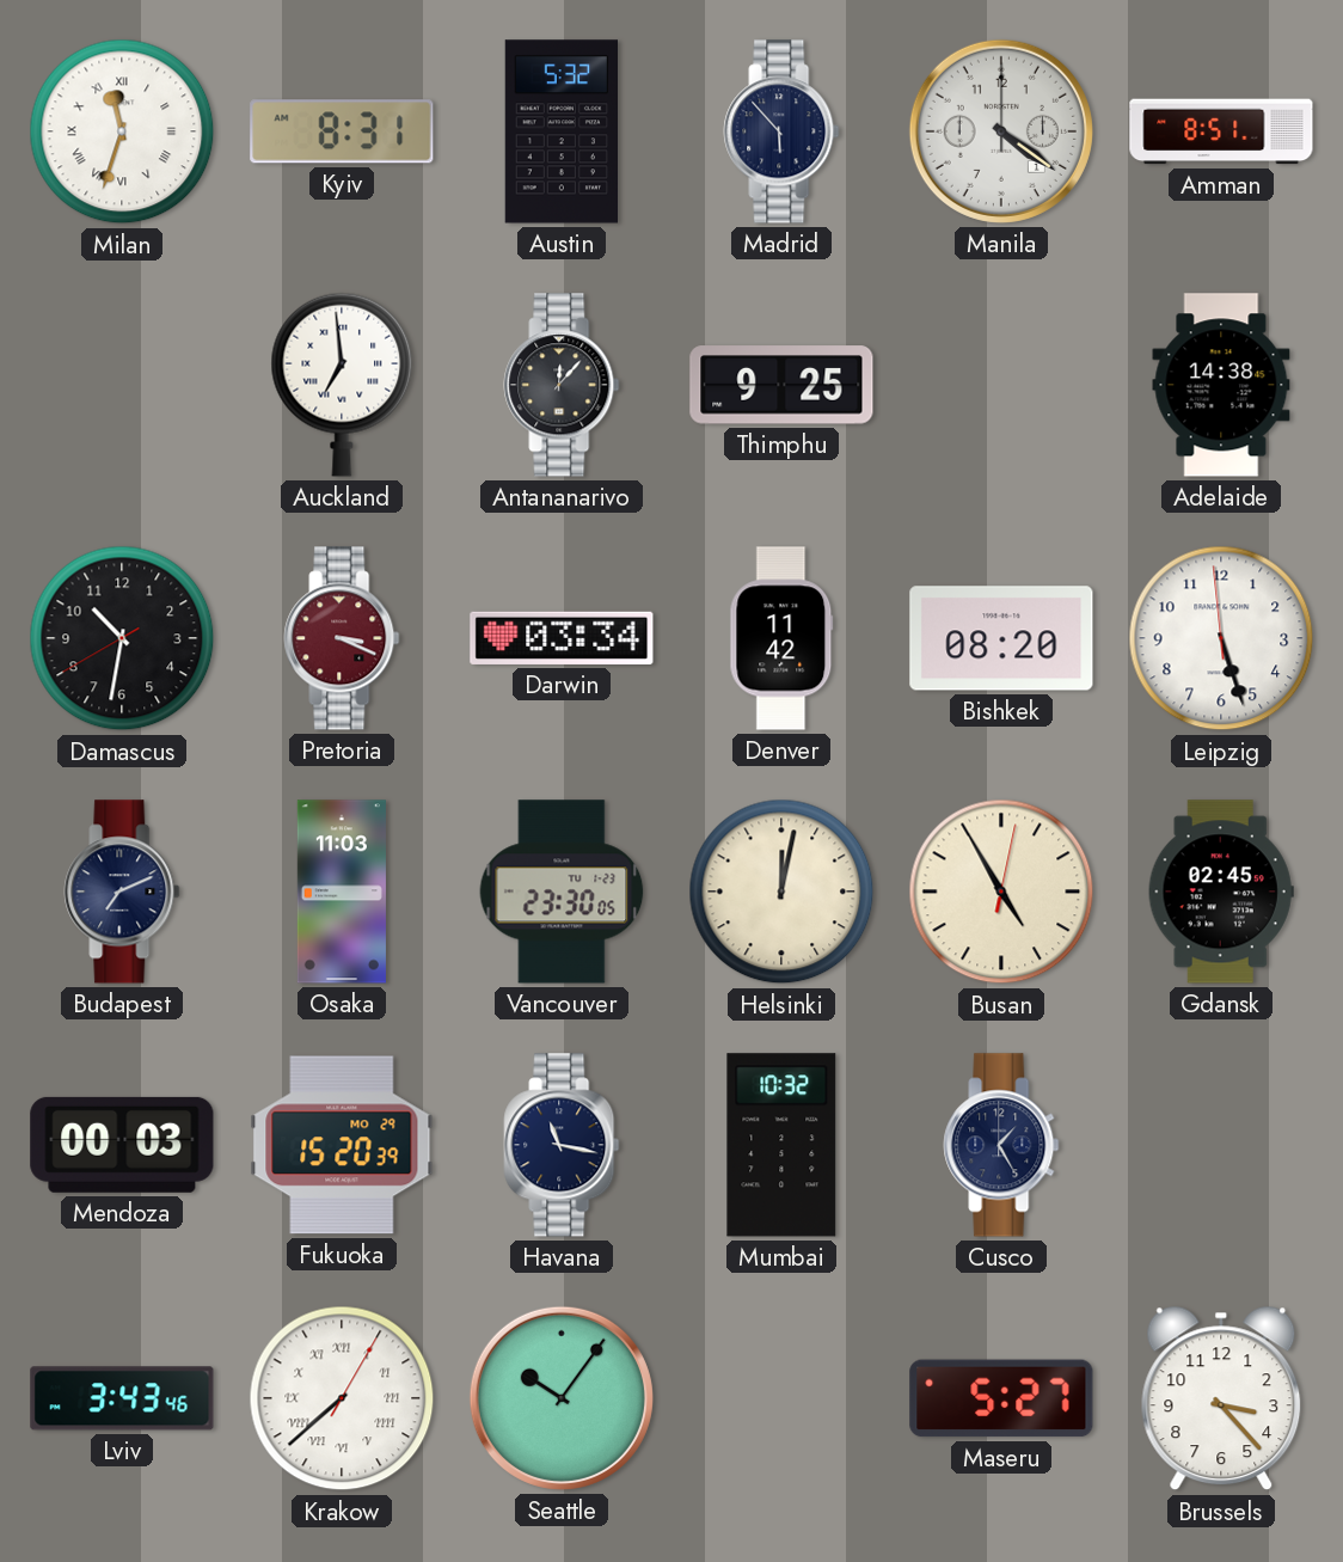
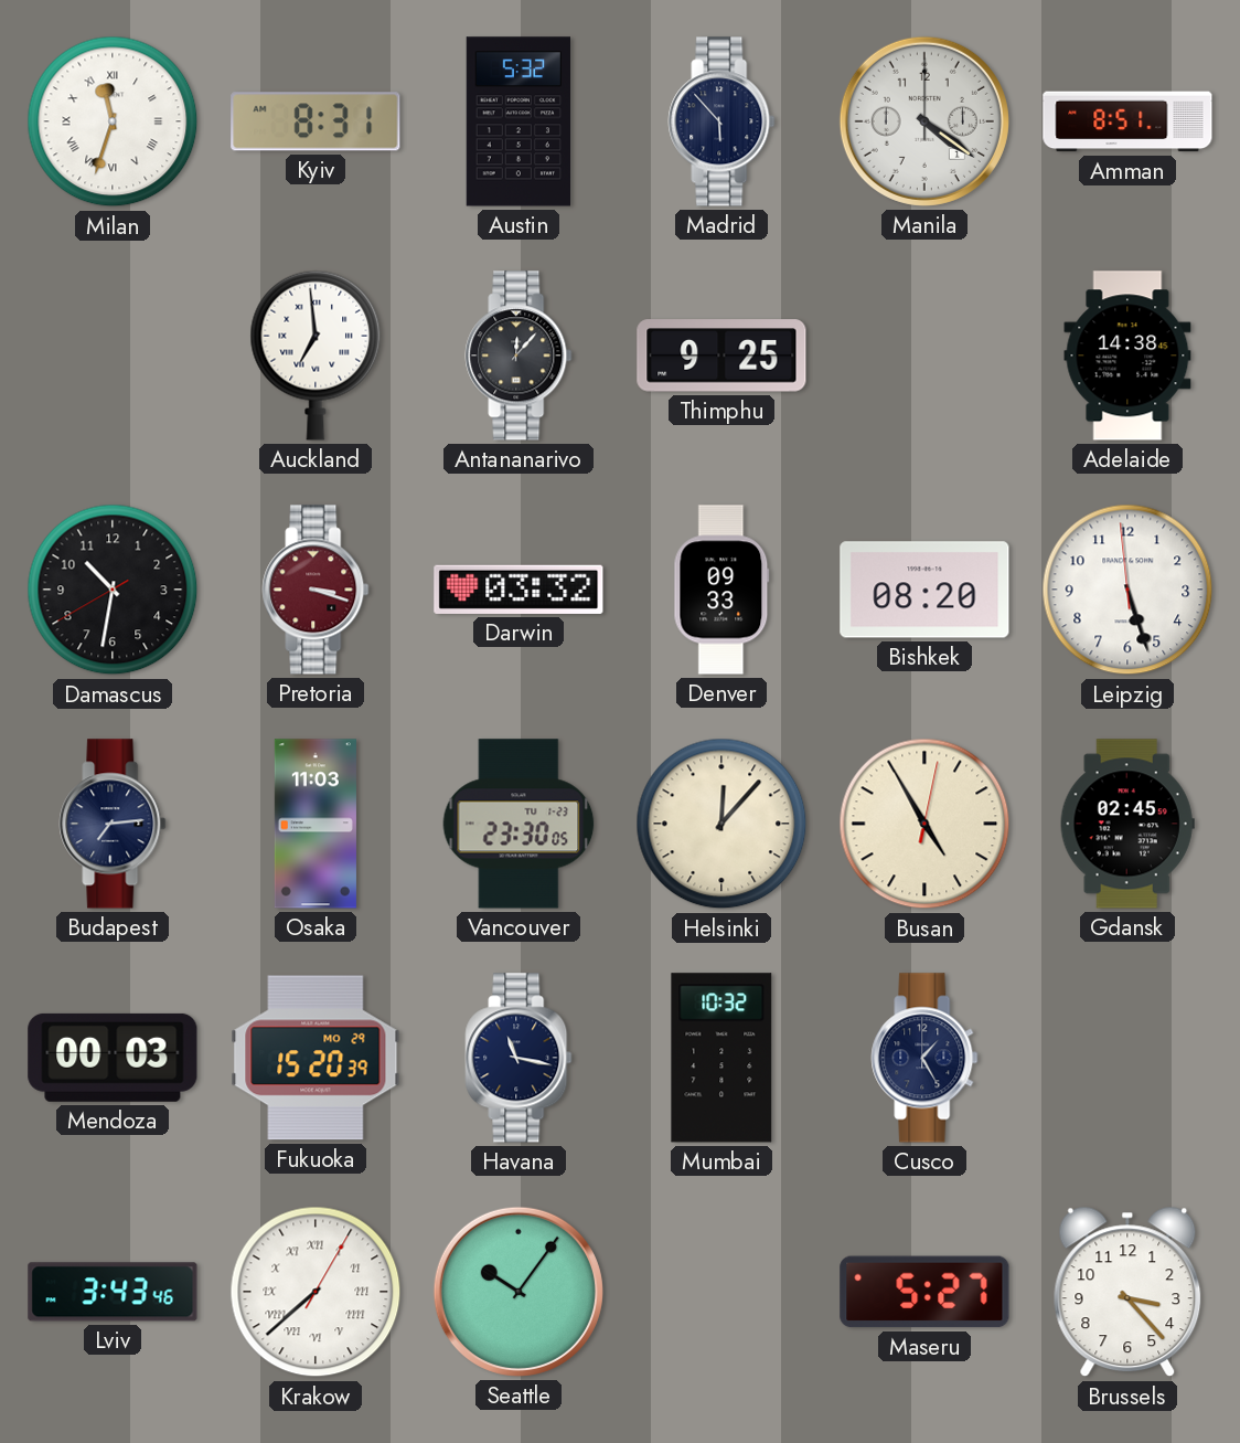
Pretoria: 3:19 -> 3:18
Darwin: 03:34 -> 03:32
Denver: 11:42 -> 09:33
Budapest: 7:11 -> 7:14
Helsinki: 12:02 -> 12:07
